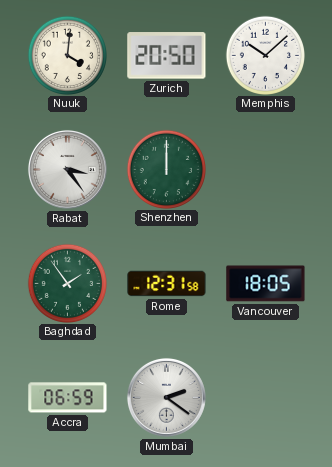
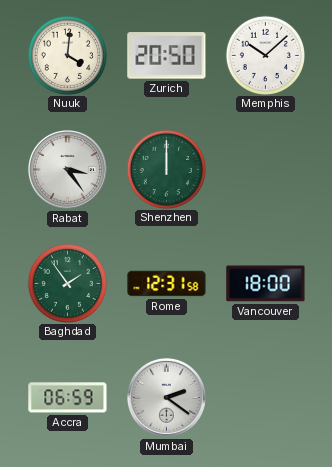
Vancouver: 18:05 -> 18:00
